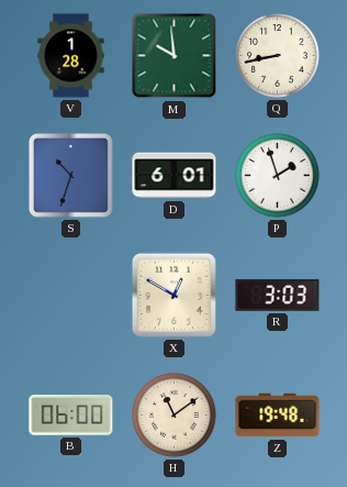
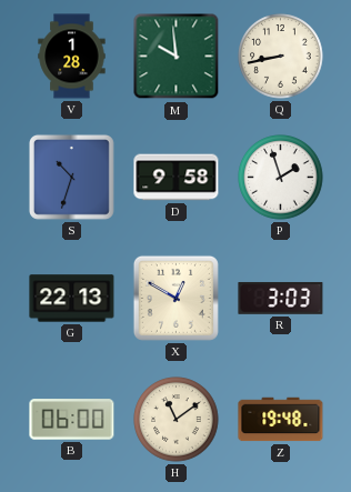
D: 6:01 -> 9:58
G: none -> 22:13
